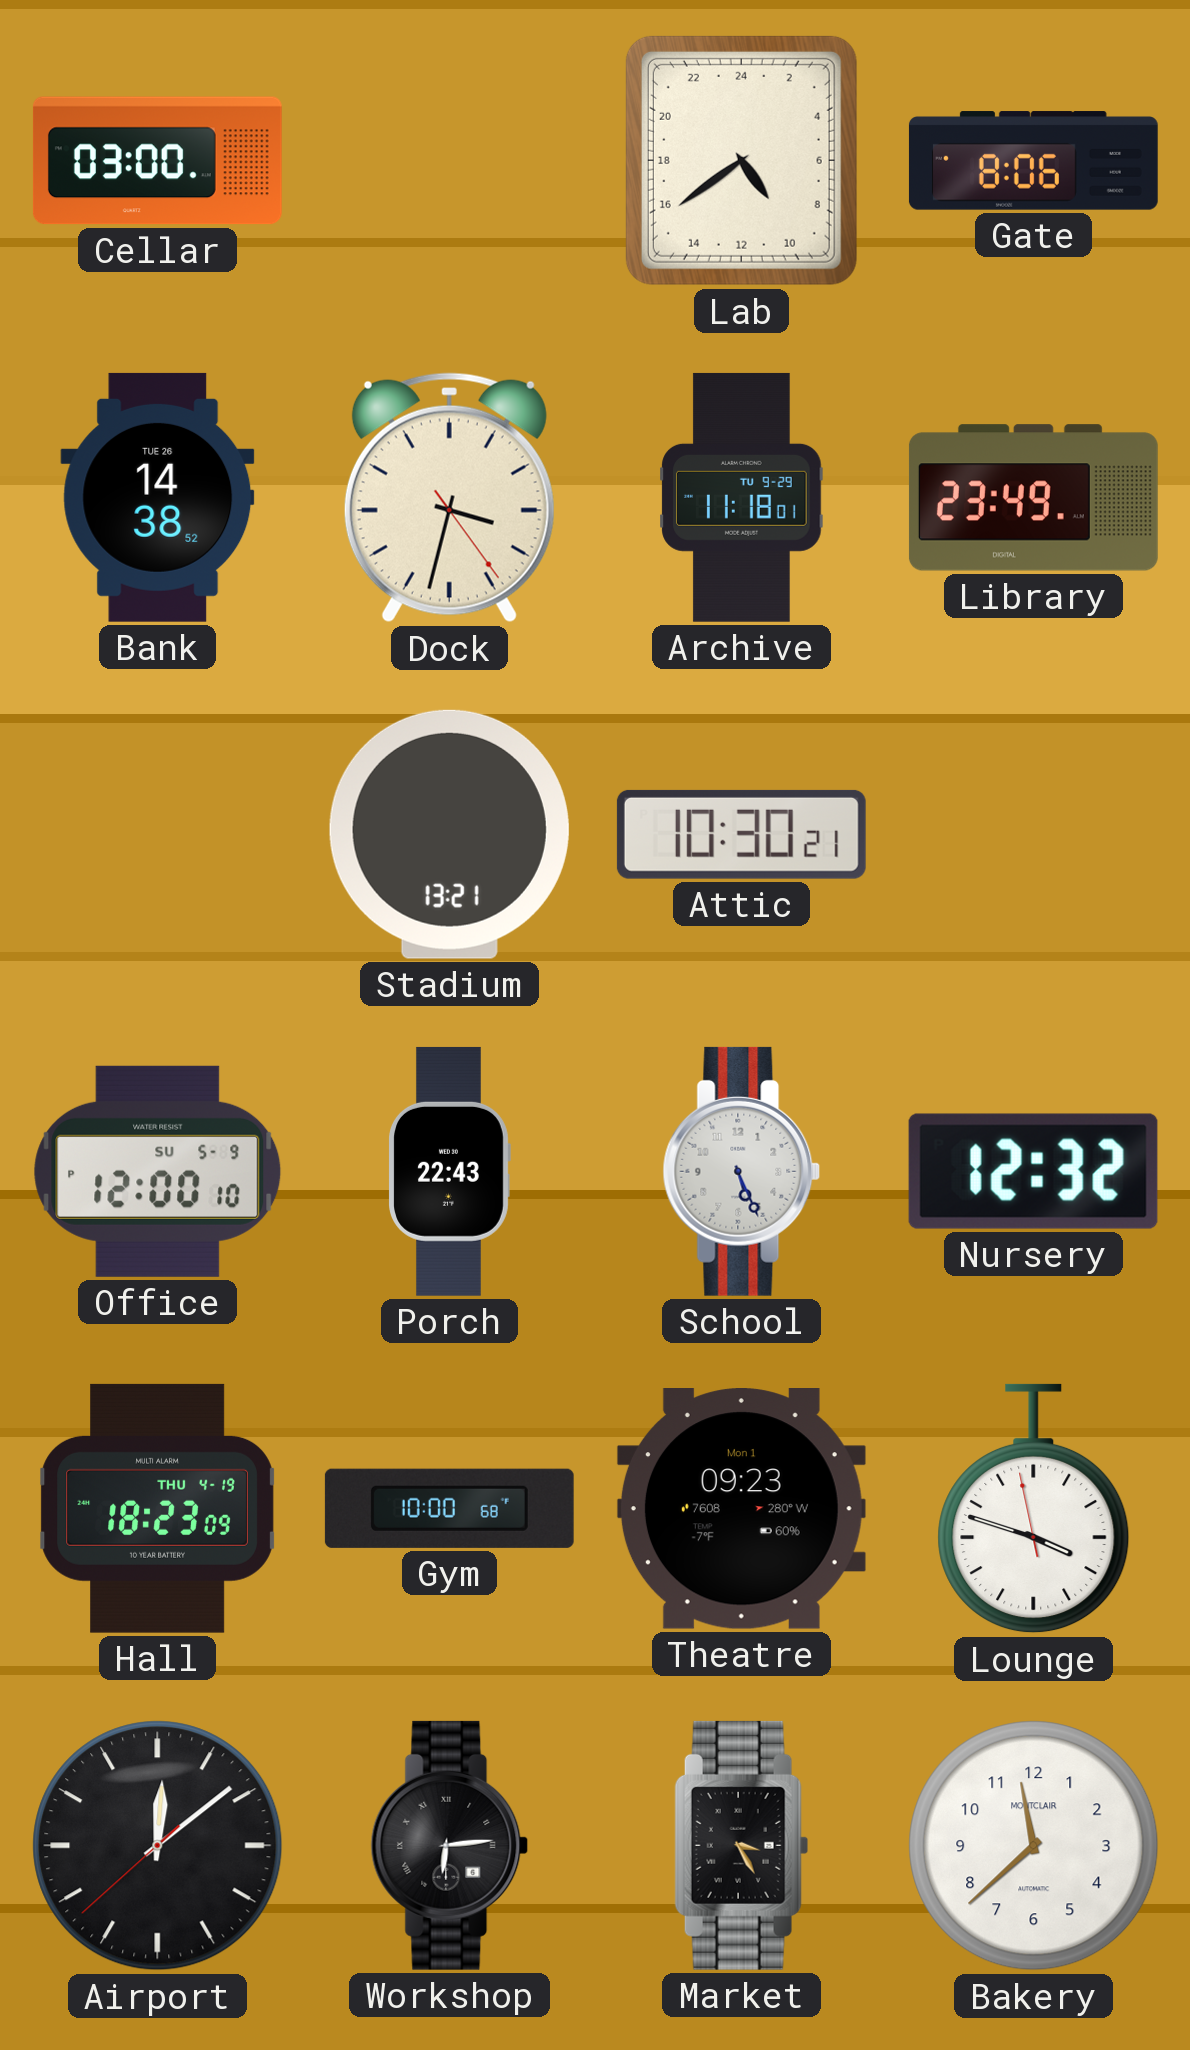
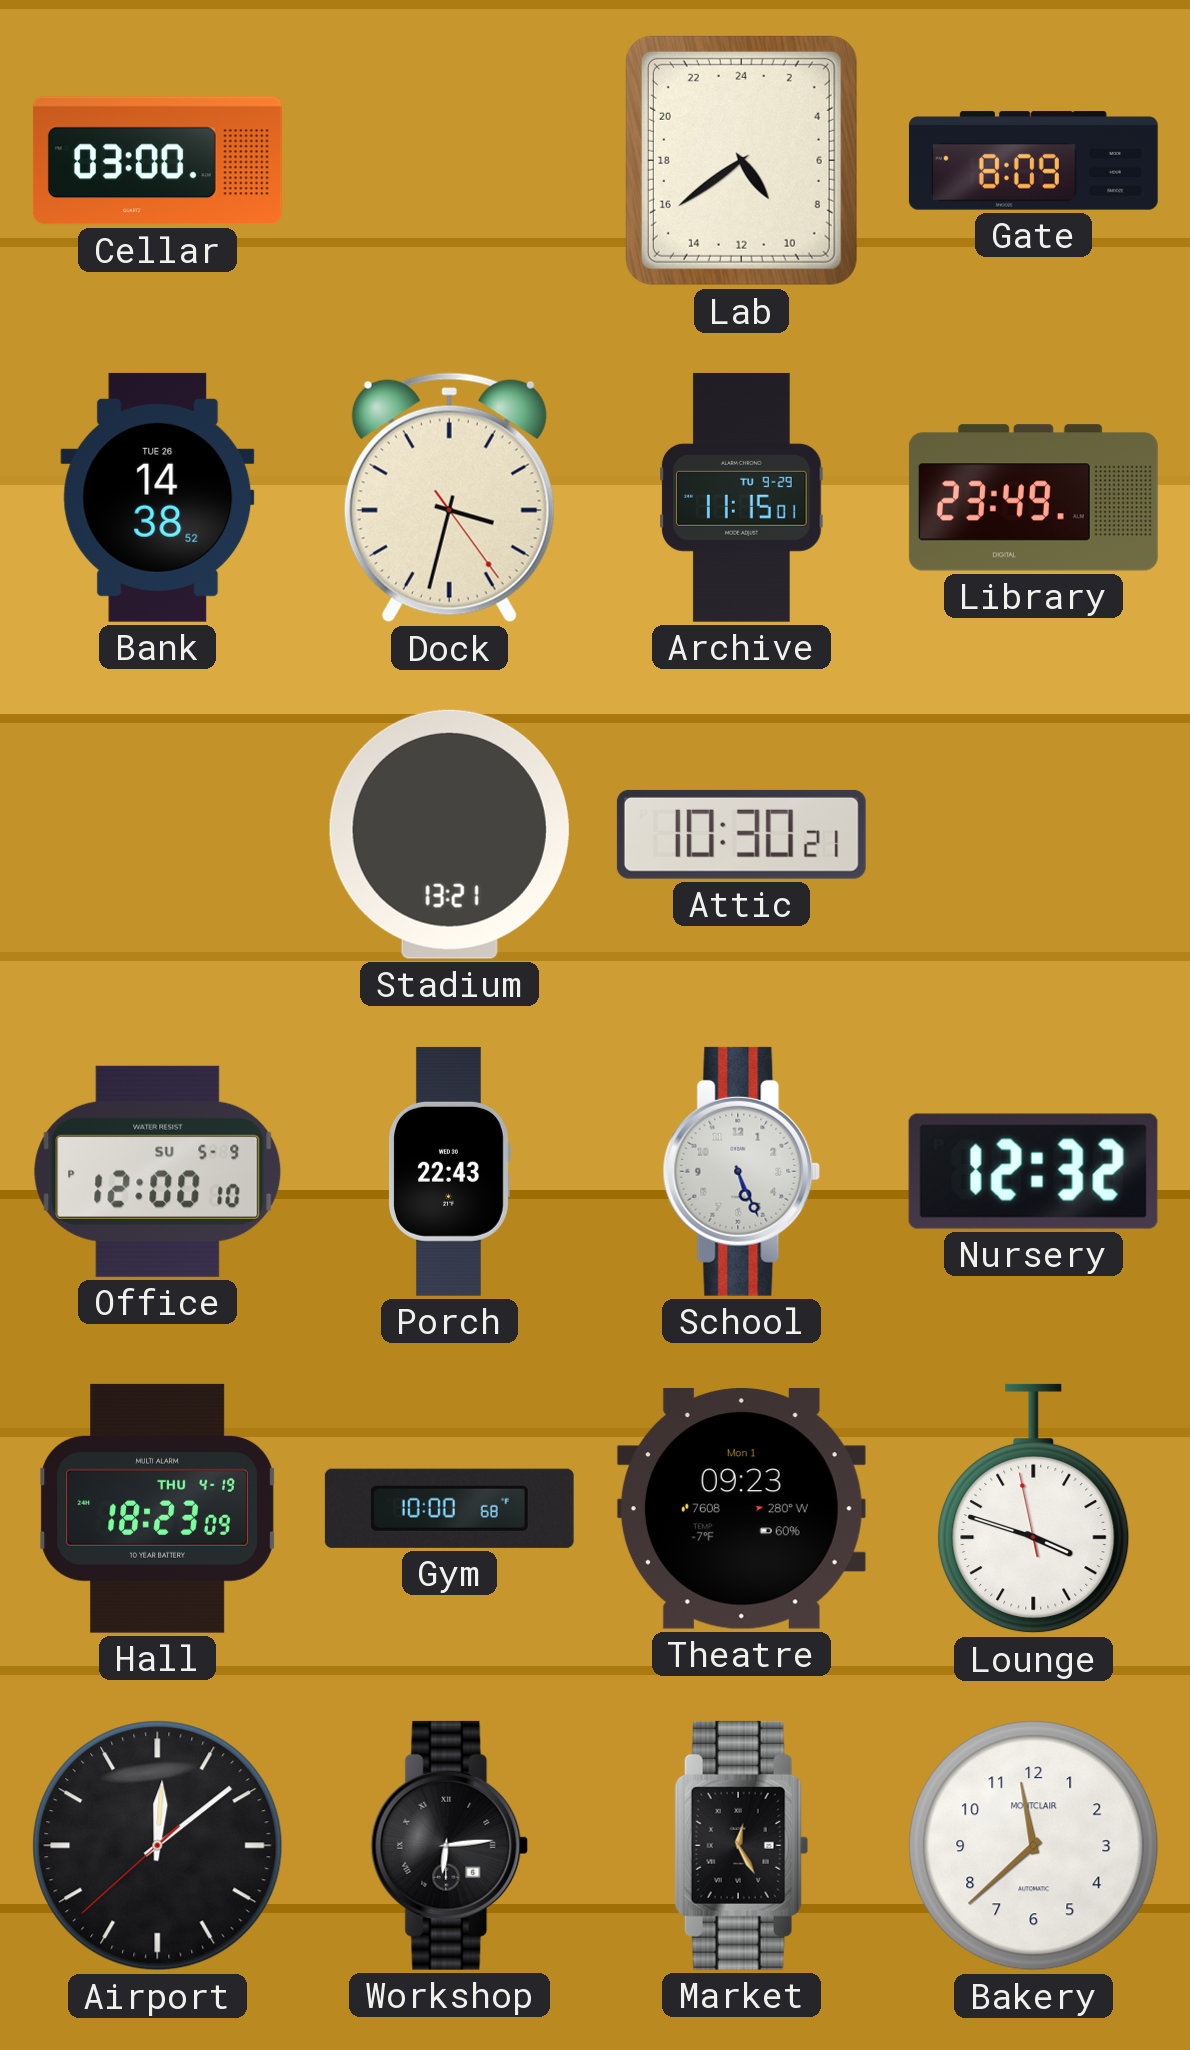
Gate: 8:06 -> 8:09
Archive: 11:18 -> 11:15
Market: 3:25 -> 12:25
